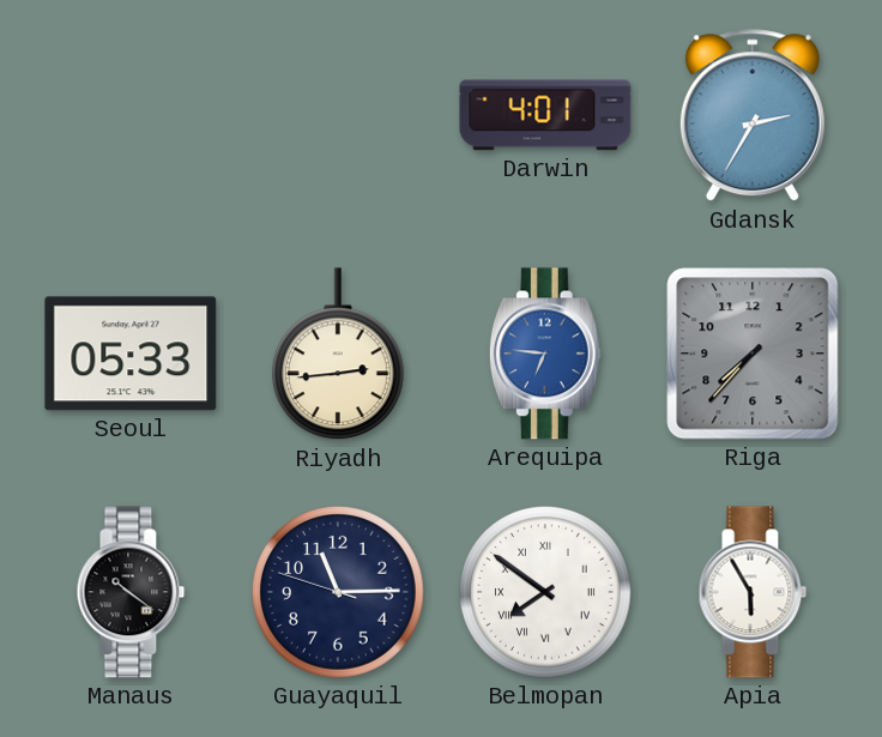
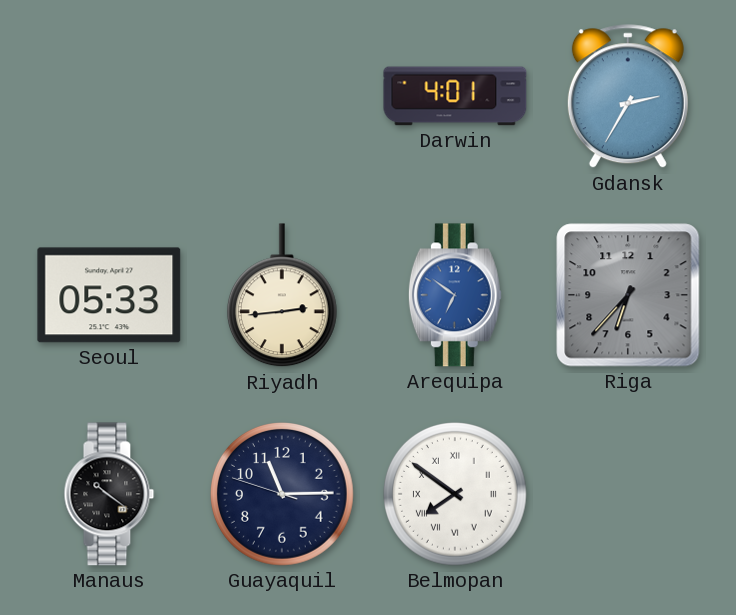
Arequipa: 6:46 -> 6:51
Riga: 7:37 -> 6:37
Apia: 5:55 -> none
